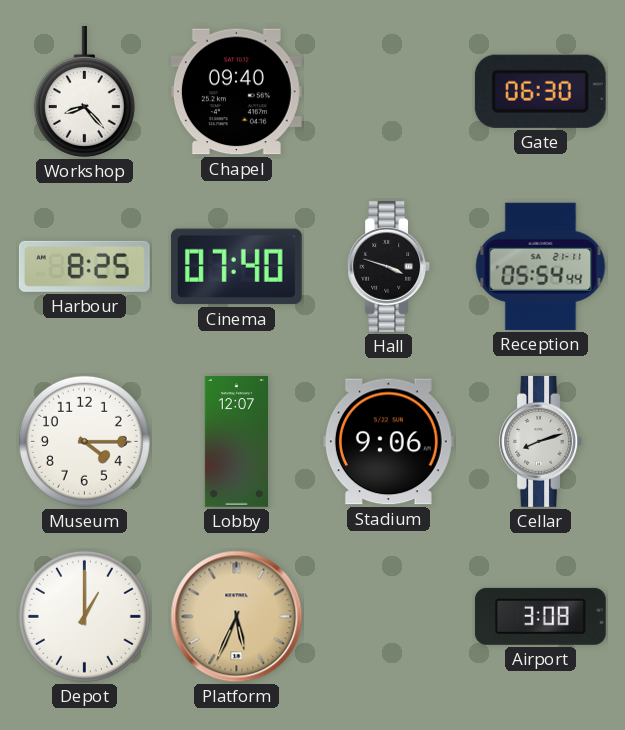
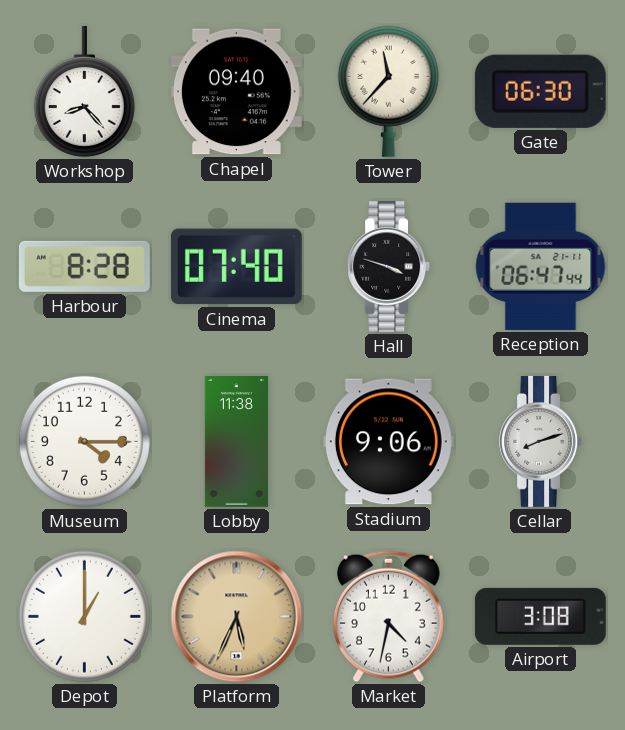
Tower: none -> 11:37
Harbour: 8:25 -> 8:28
Reception: 05:54 -> 06:47
Lobby: 12:07 -> 11:38
Market: none -> 4:32
